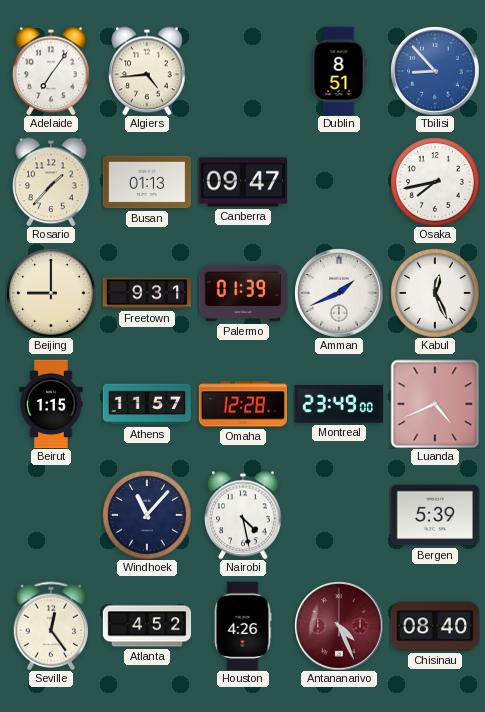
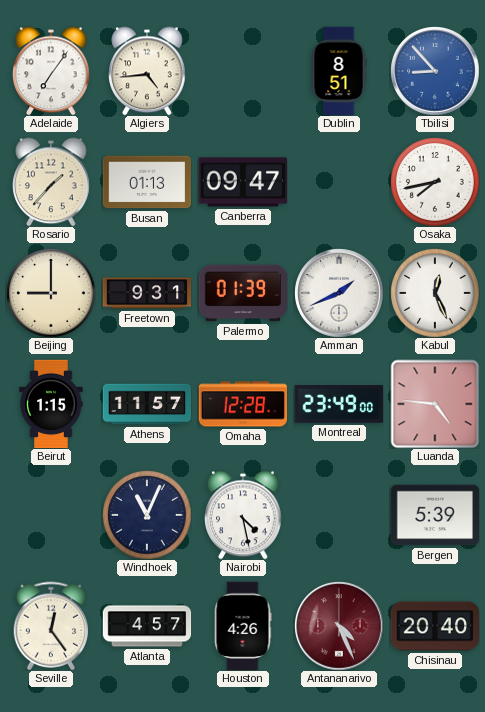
Luanda: 4:41 -> 4:46
Windhoek: 11:07 -> 11:04
Atlanta: 4:52 -> 4:57
Chisinau: 08:40 -> 20:40
